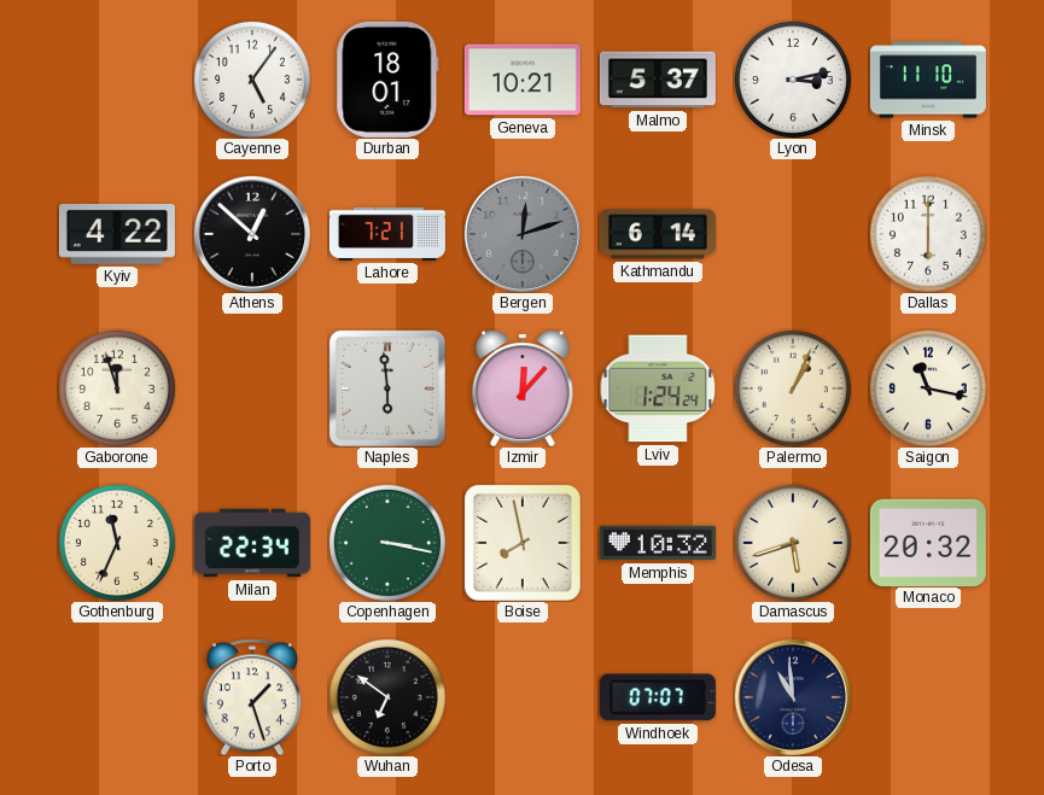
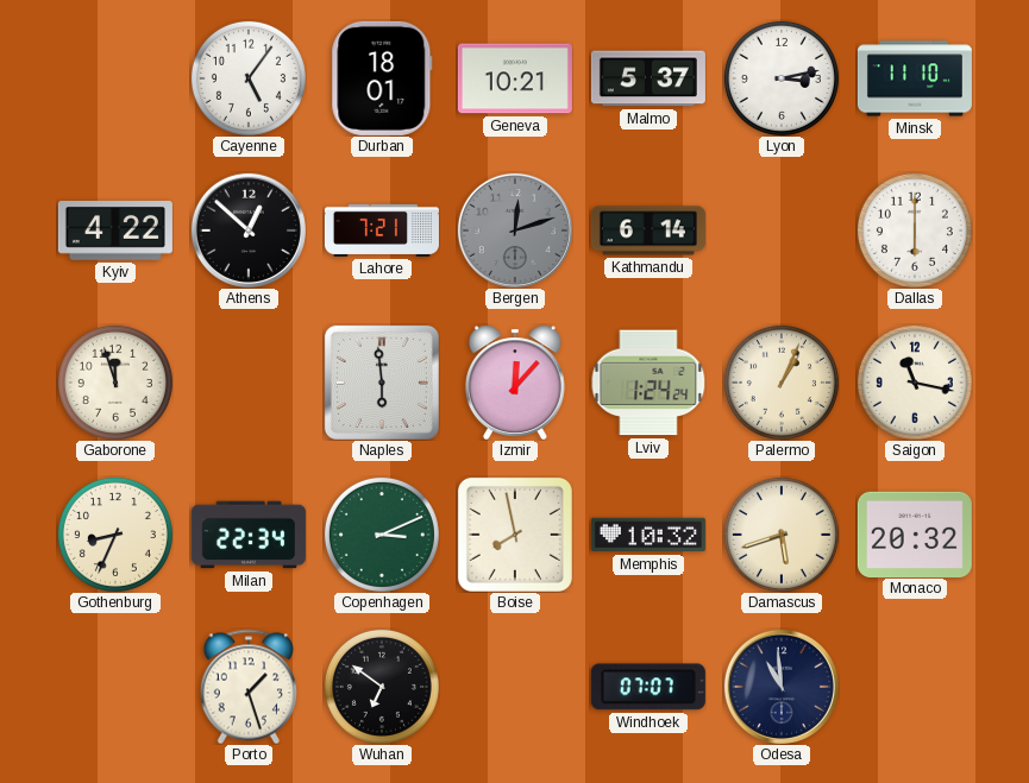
Gothenburg: 11:34 -> 8:34
Copenhagen: 3:17 -> 3:11
